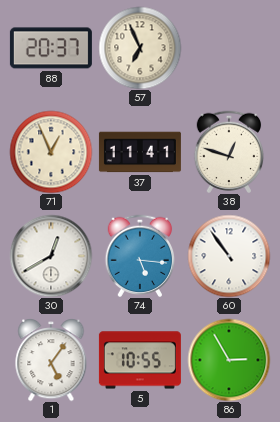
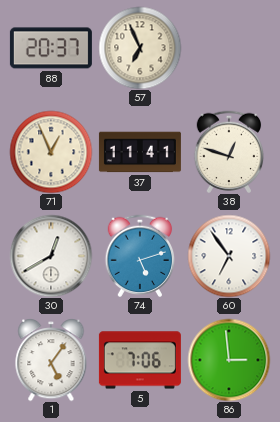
74: 5:16 -> 5:12
60: 10:54 -> 6:54
5: 10:55 -> 7:06
86: 2:55 -> 2:59
